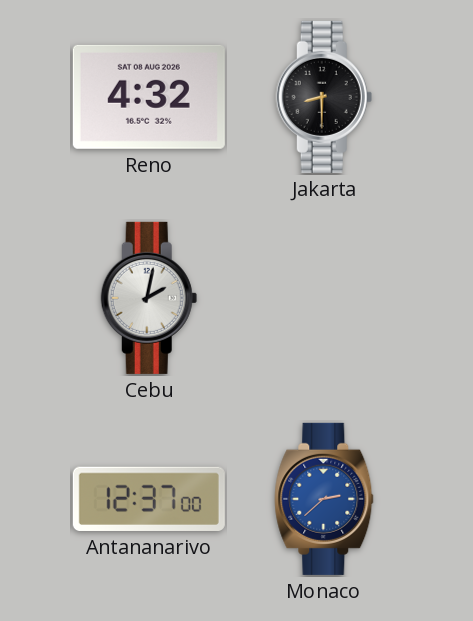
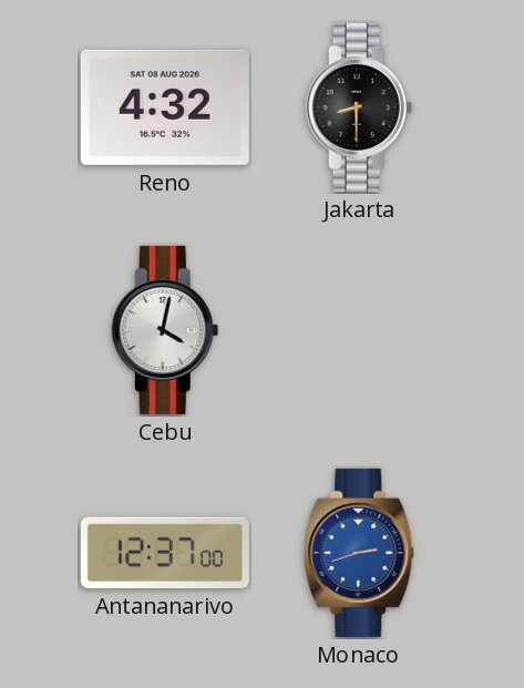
Cebu: 2:02 -> 4:02
Monaco: 2:38 -> 2:42
